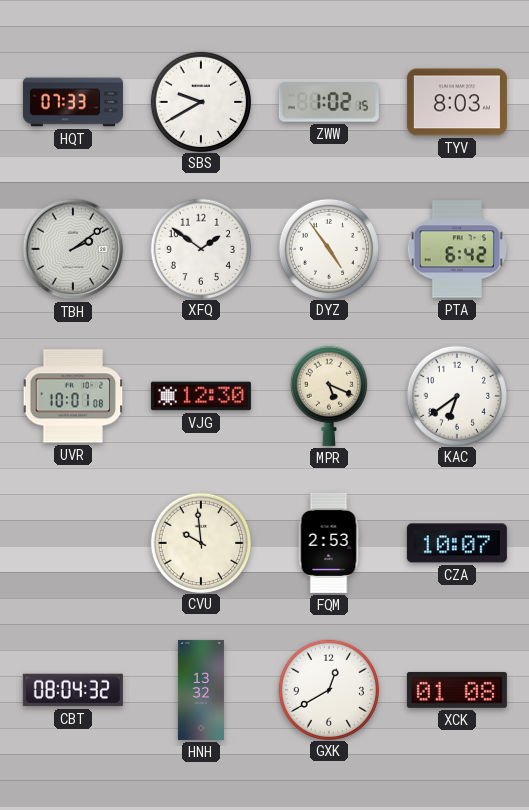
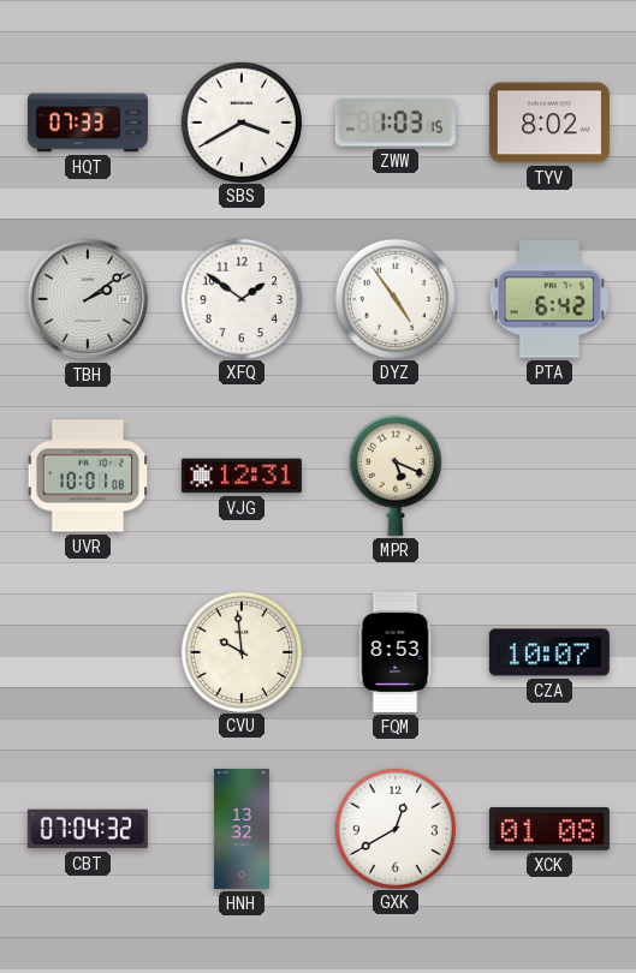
SBS: 9:40 -> 3:40
ZWW: 1:02 -> 1:03
TYV: 8:03 -> 8:02
VJG: 12:30 -> 12:31
KAC: 6:39 -> none
FQM: 2:53 -> 8:53
CBT: 08:04 -> 07:04
